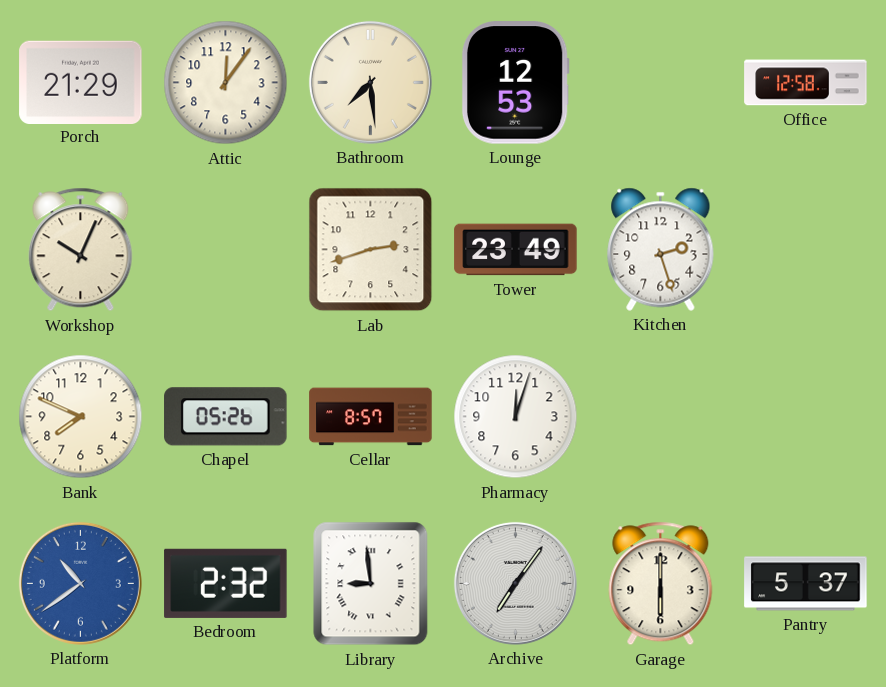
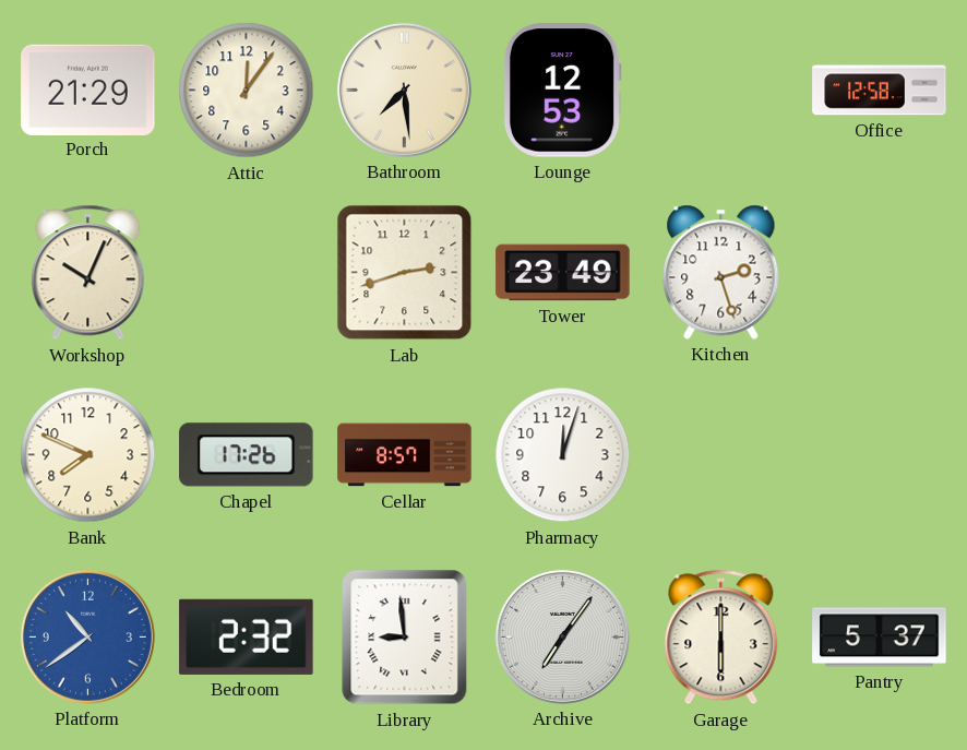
Chapel: 05:26 -> 17:26
